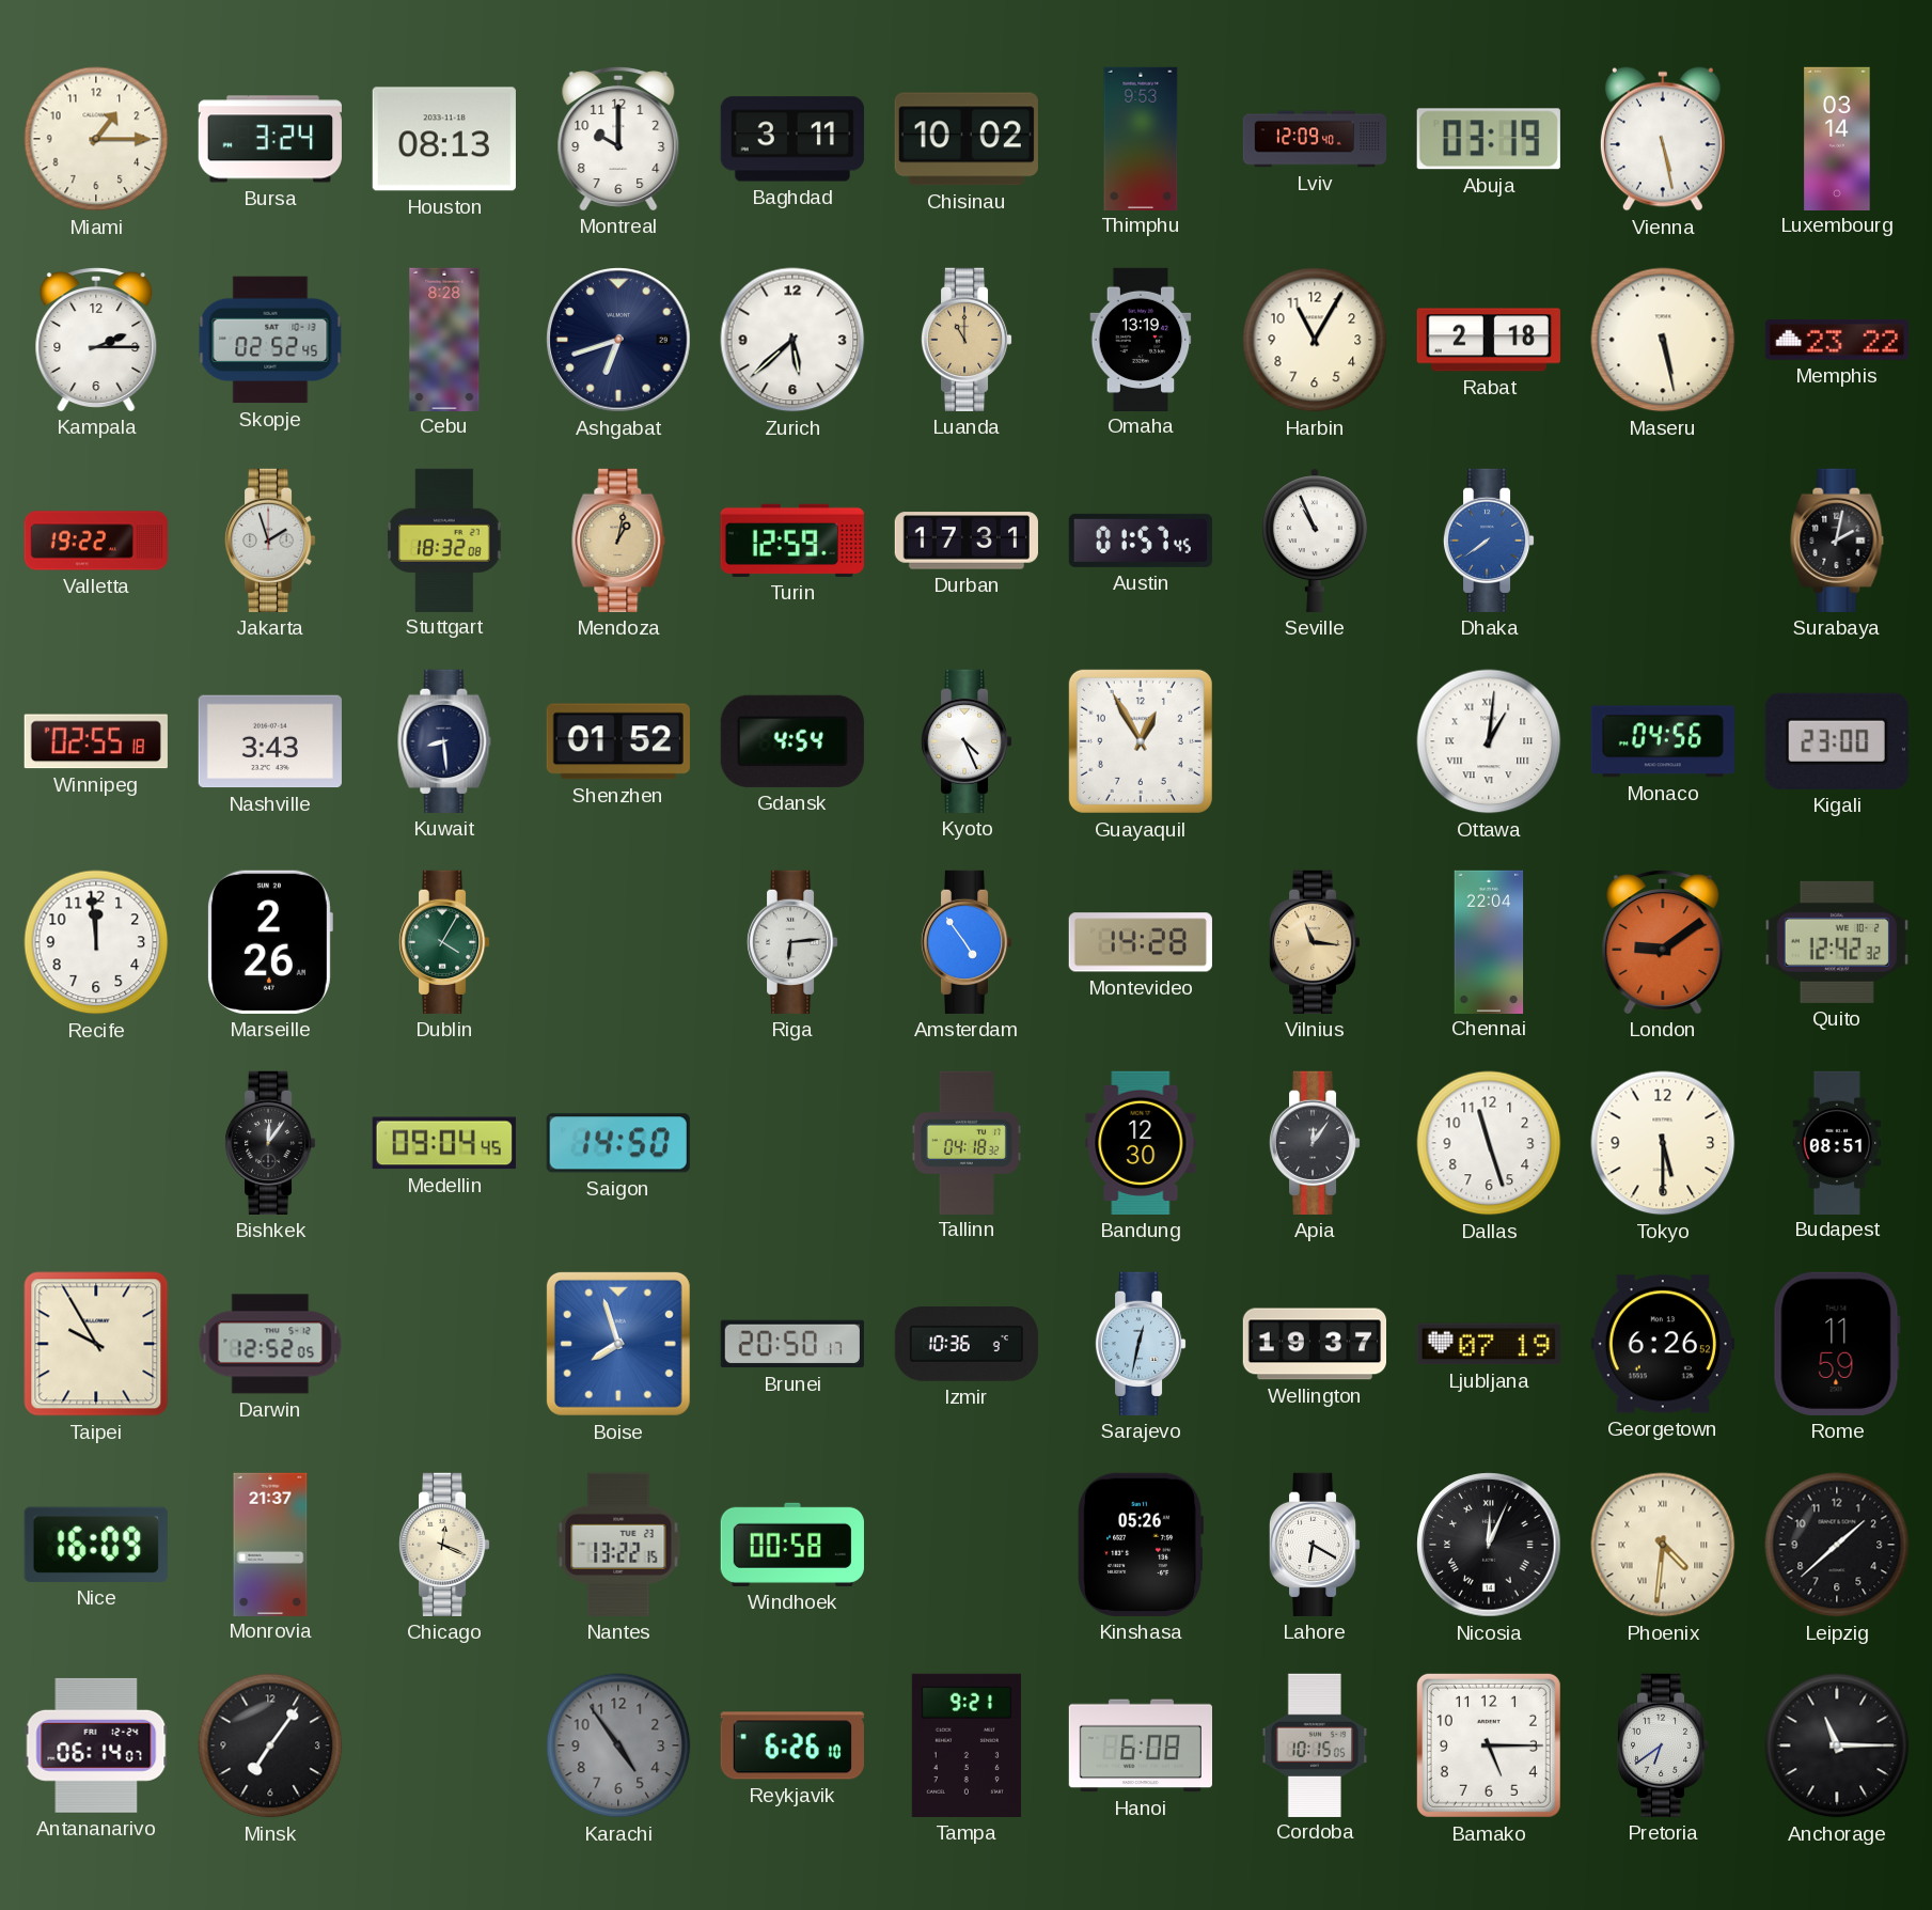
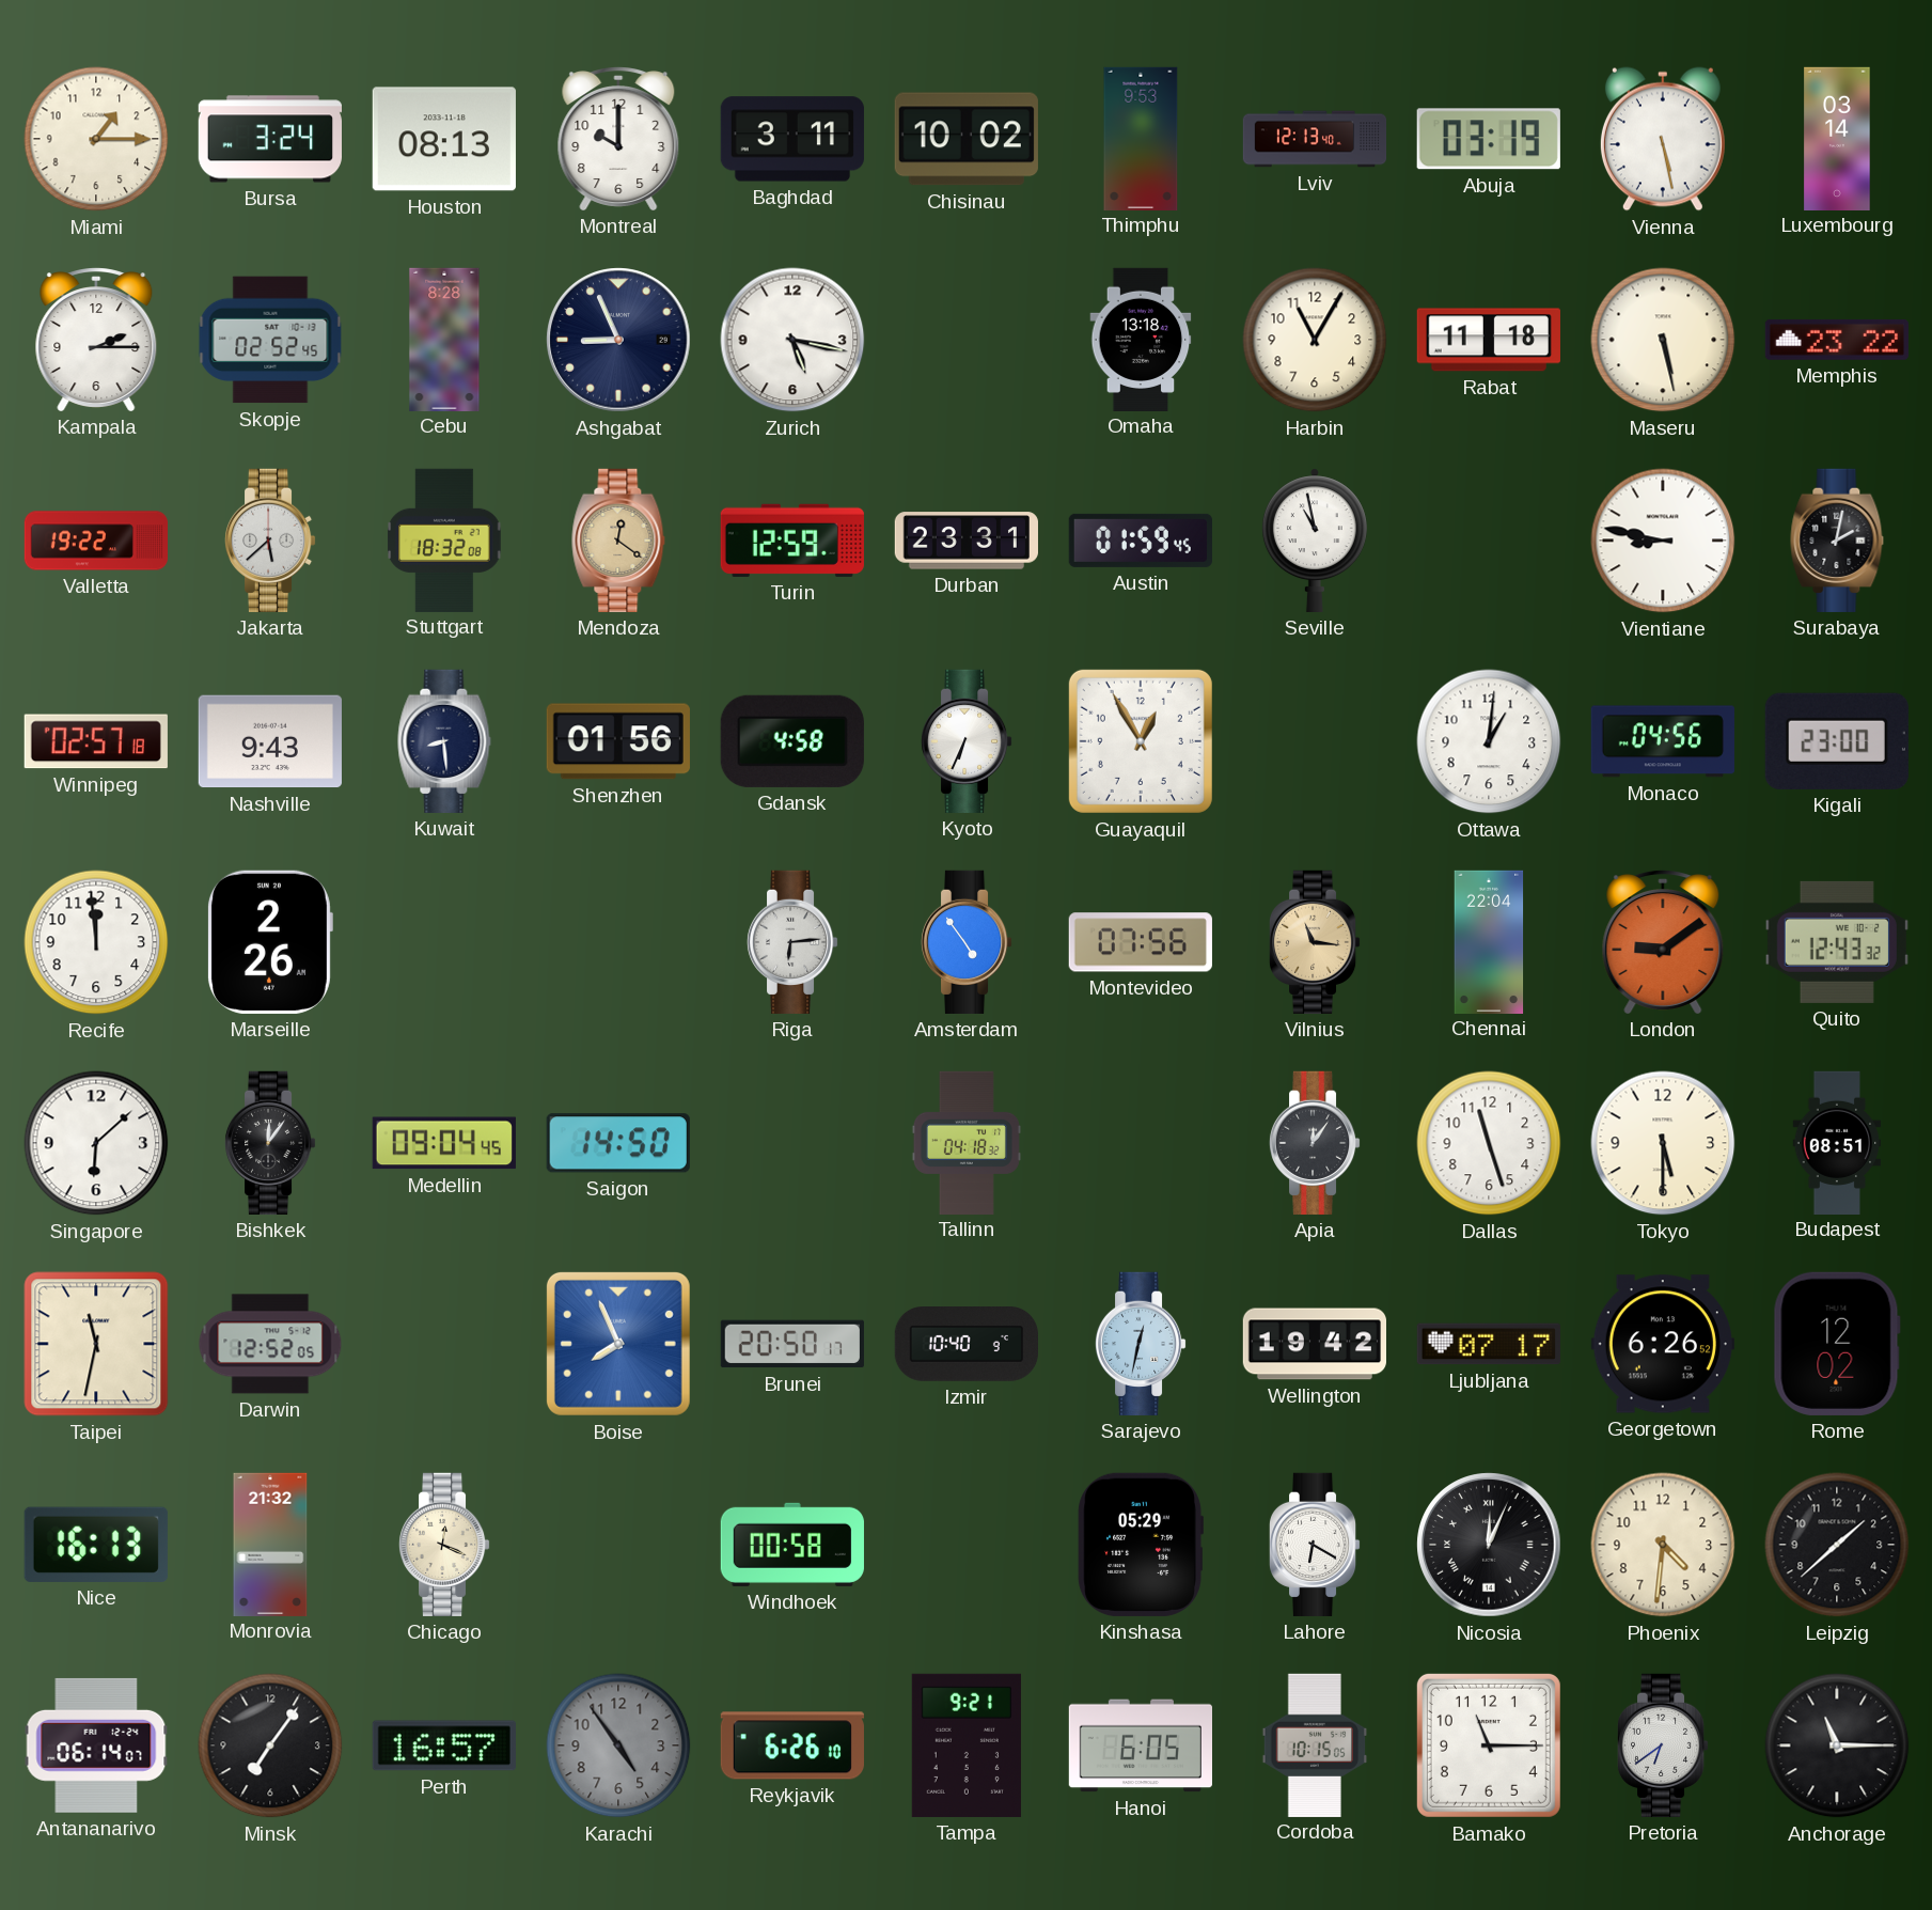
Lviv: 12:09 -> 12:13
Ashgabat: 6:42 -> 8:56
Zurich: 5:38 -> 5:17
Luanda: 11:00 -> none
Omaha: 13:19 -> 13:18
Rabat: 2:18 -> 11:18
Jakarta: 1:57 -> 5:38
Mendoza: 1:02 -> 12:21
Durban: 17:31 -> 23:31
Austin: 01:57 -> 01:59
Seville: 10:56 -> 10:58
Dhaka: 7:39 -> none
Vientiane: none -> 8:47
Winnipeg: 02:55 -> 02:57
Nashville: 3:43 -> 9:43
Shenzhen: 01:52 -> 01:56
Gdansk: 4:54 -> 4:58
Kyoto: 4:26 -> 6:34
Ottawa numerals: Roman -> Arabic
Dublin: 4:05 -> none
Montevideo: 14:28 -> 07:56
Quito: 12:42 -> 12:43
Singapore: none -> 6:08
Bandung: 12:30 -> none
Taipei: 9:55 -> 11:32
Boise: 7:57 -> 7:56
Izmir: 10:36 -> 10:40
Wellington: 19:37 -> 19:42
Ljubljana: 07:19 -> 07:17
Rome: 11:59 -> 12:02
Nice: 16:09 -> 16:13
Monrovia: 21:37 -> 21:32
Nantes: 13:22 -> none
Kinshasa: 05:26 -> 05:29
Phoenix numerals: Roman -> Arabic
Perth: none -> 16:57
Hanoi: 6:08 -> 6:05
Bamako: 5:15 -> 11:15
